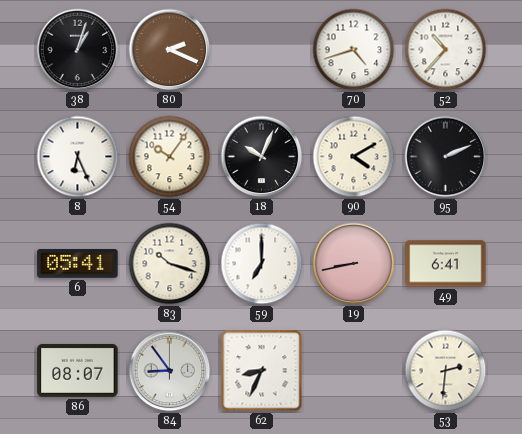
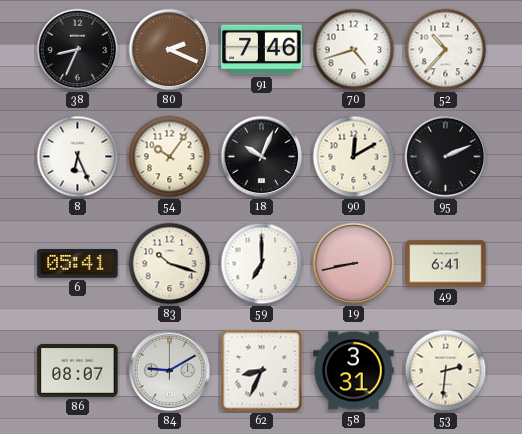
38: 1:03 -> 8:34
91: none -> 7:46
90: 4:10 -> 12:10
84: 8:54 -> 9:10
58: none -> 3:31
